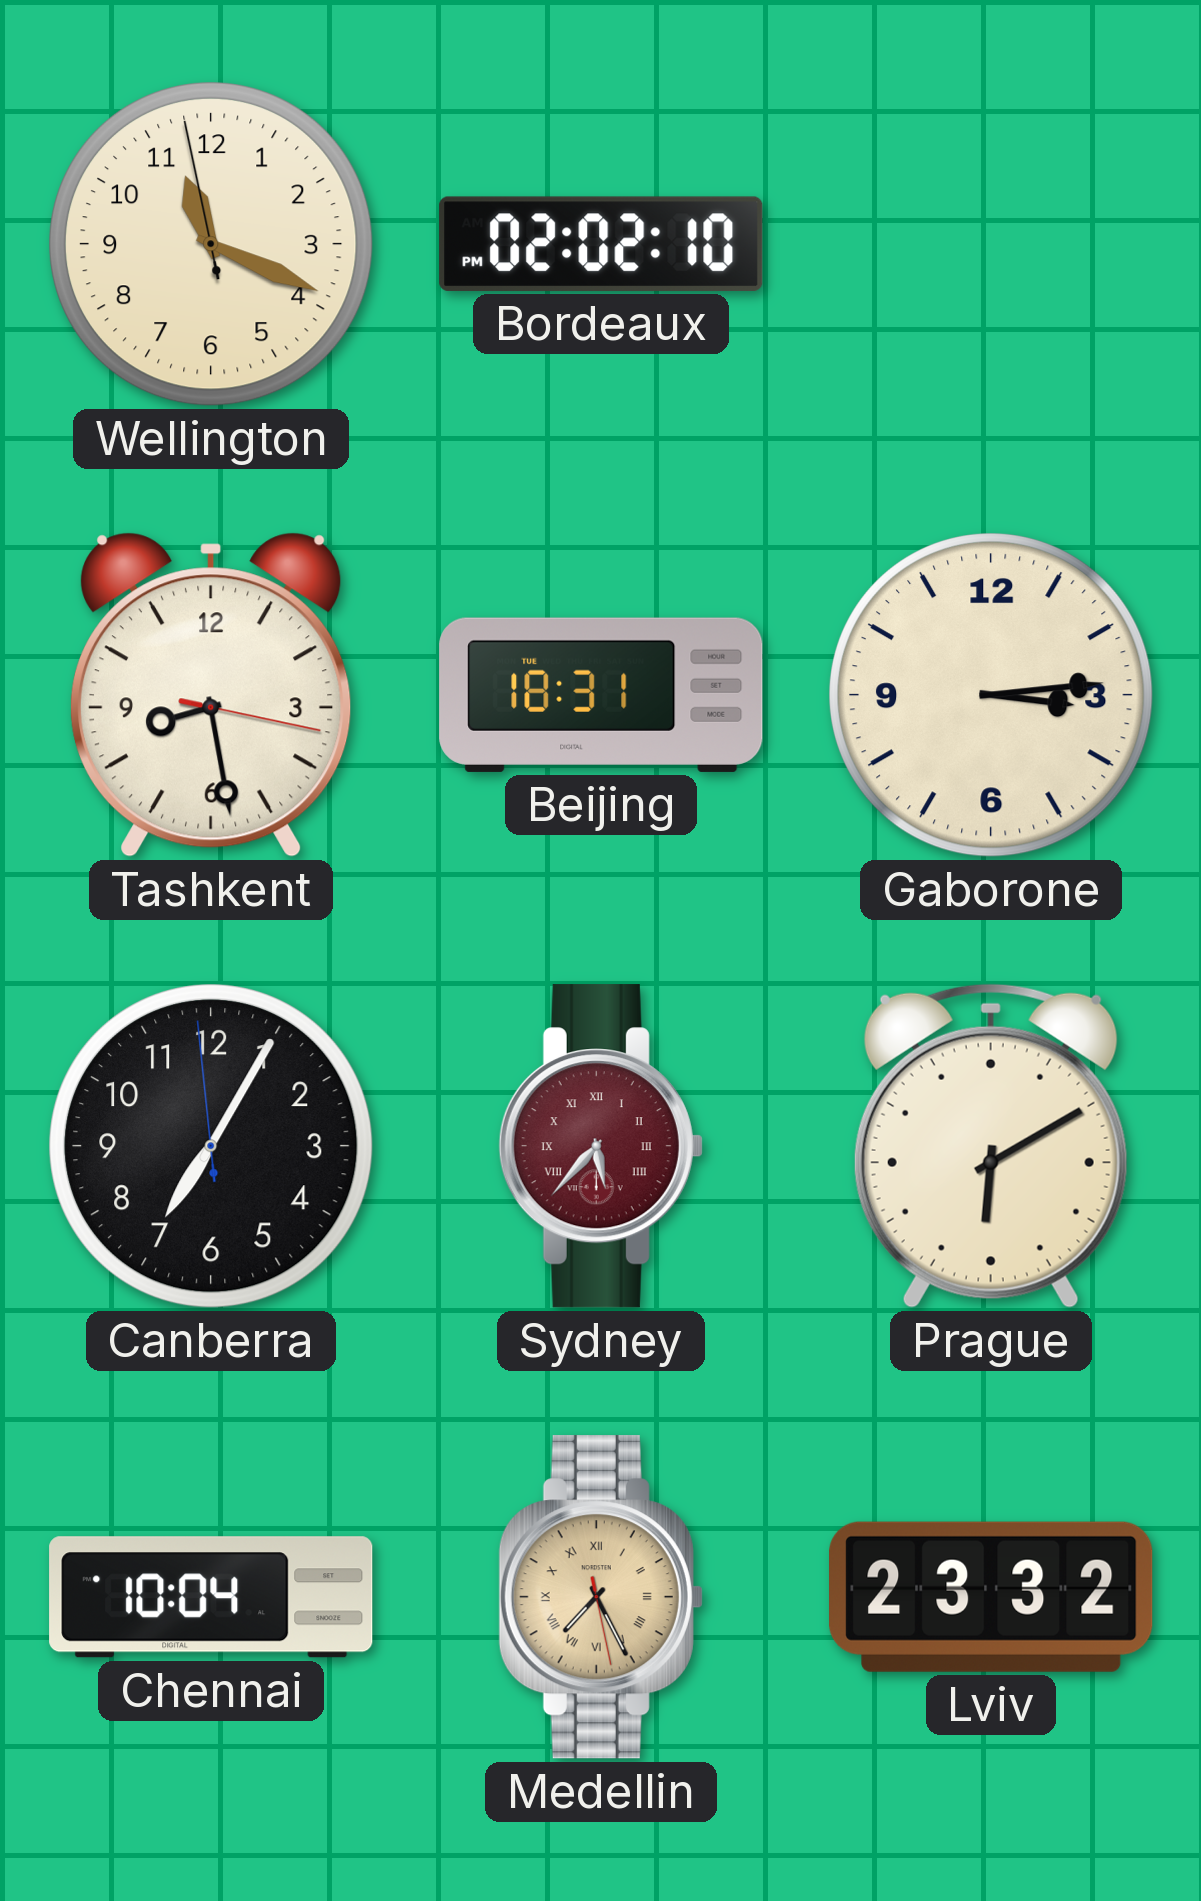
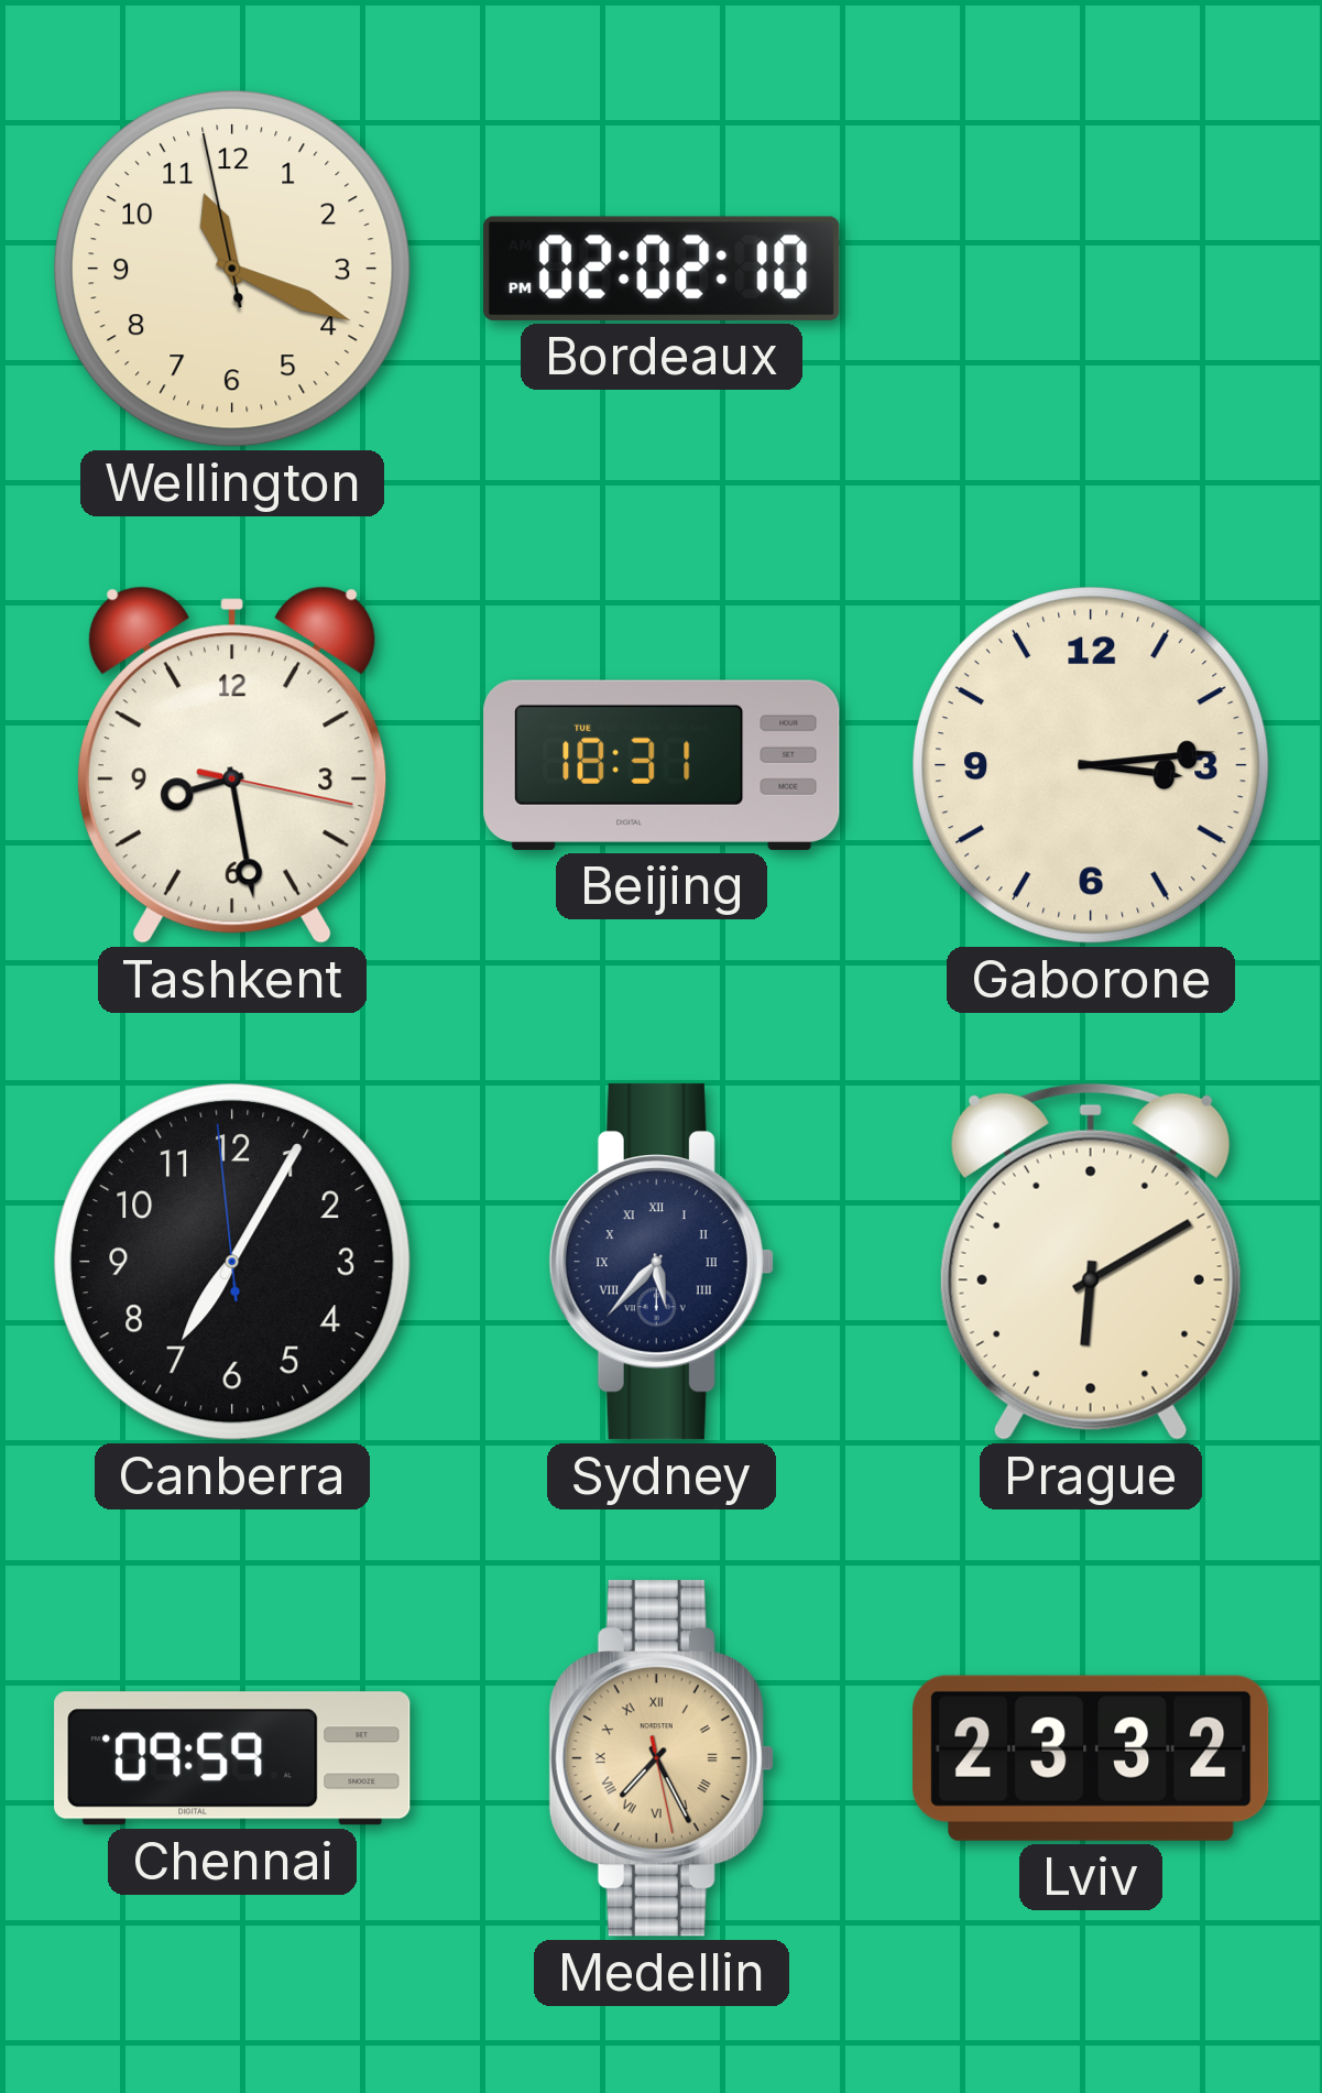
Sydney dial: burgundy -> navy
Chennai: 10:04 -> 09:59
